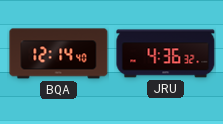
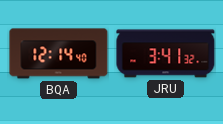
JRU: 4:36 -> 3:41
